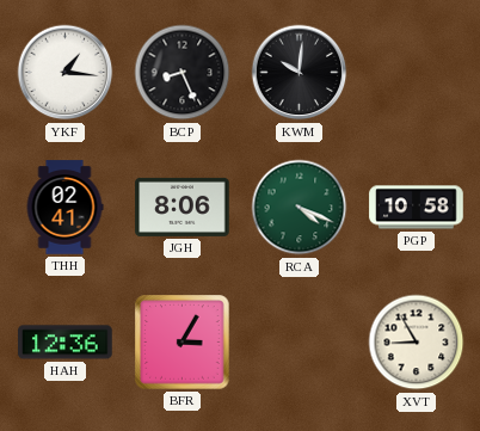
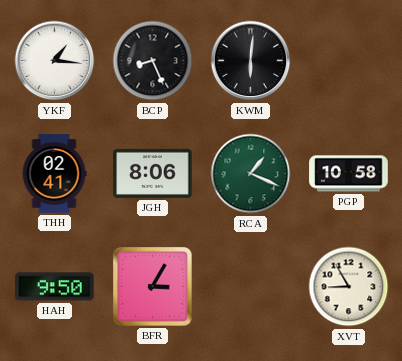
KWM: 10:01 -> 6:01
RCA: 4:19 -> 1:19
HAH: 12:36 -> 9:50
